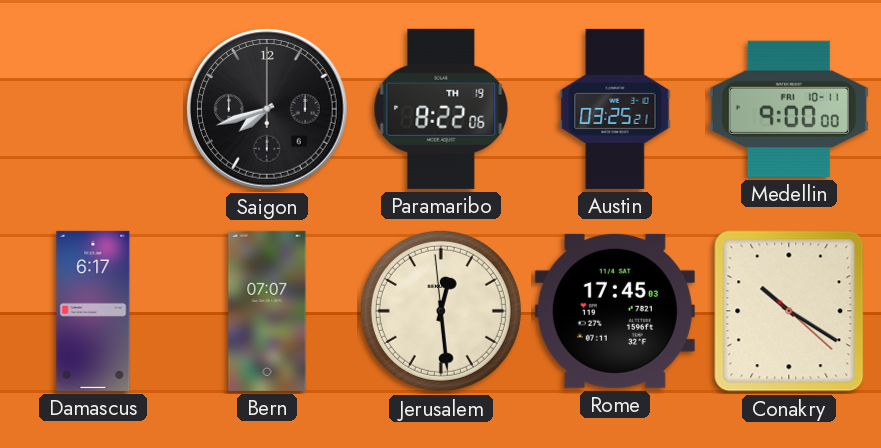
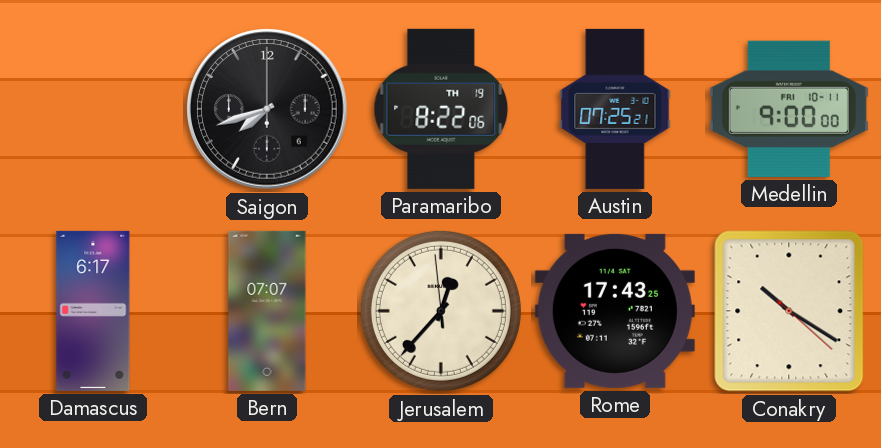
Austin: 03:25 -> 07:25
Jerusalem: 12:28 -> 12:36
Rome: 17:45 -> 17:43
